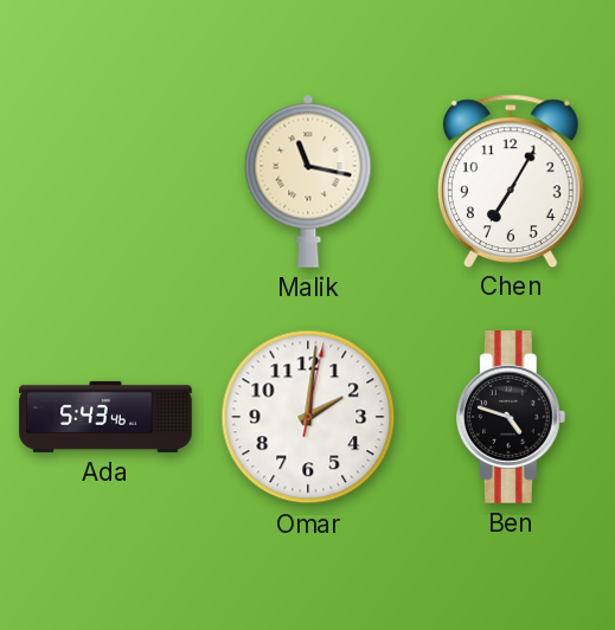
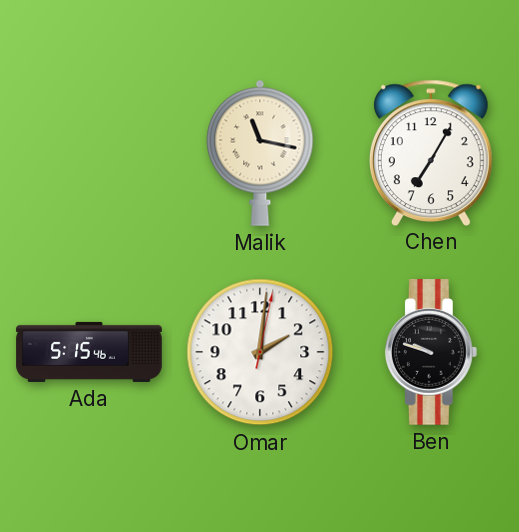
Ada: 5:43 -> 5:15
Ben: 4:48 -> 9:48
